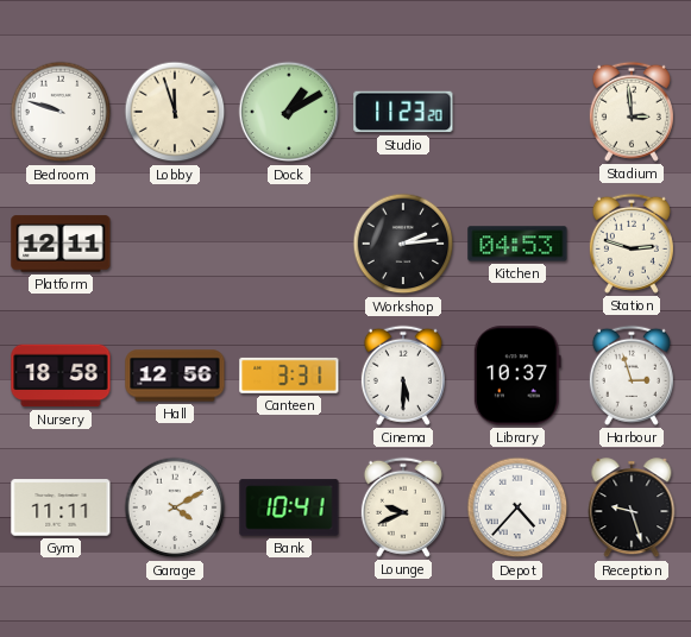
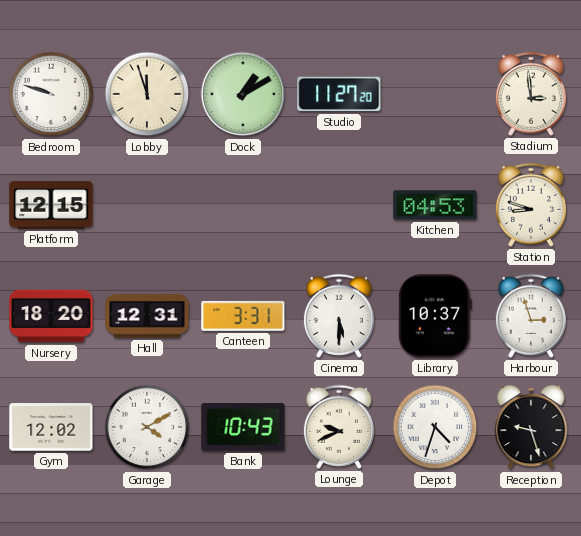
Studio: 11:23 -> 11:27
Platform: 12:11 -> 12:15
Workshop: 2:14 -> none
Station: 2:48 -> 8:48
Nursery: 18:58 -> 18:20
Hall: 12:56 -> 12:31
Gym: 11:11 -> 12:02
Bank: 10:41 -> 10:43
Depot: 4:37 -> 4:33
